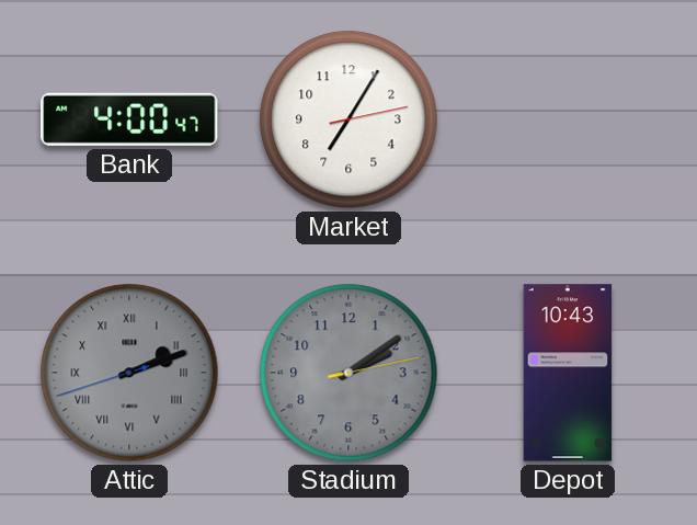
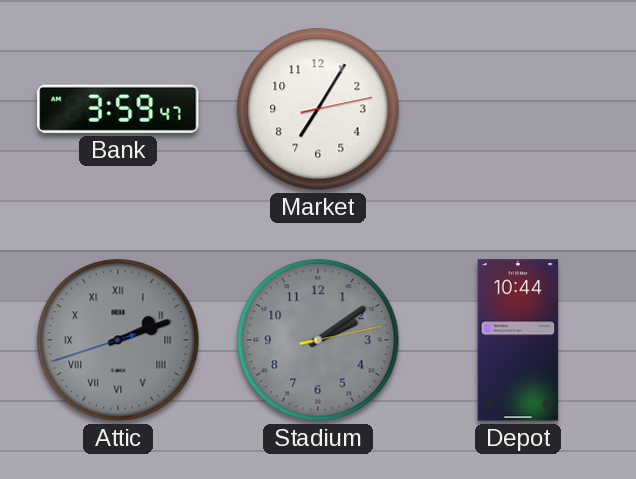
Bank: 4:00 -> 3:59
Depot: 10:43 -> 10:44
